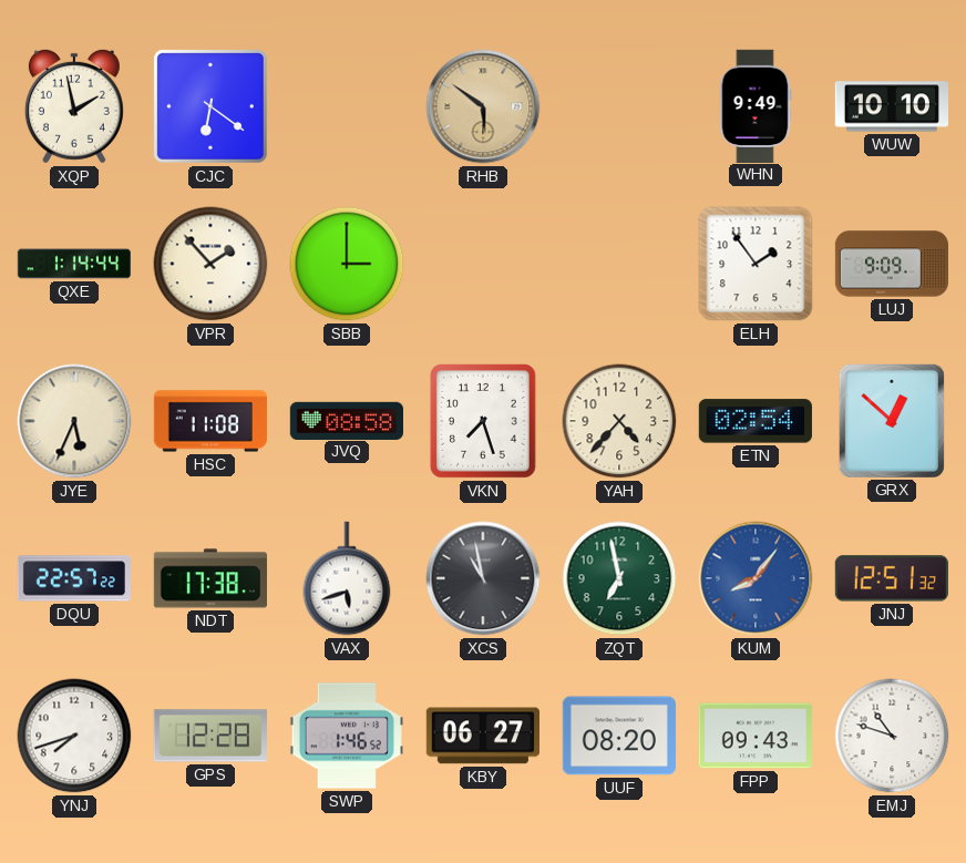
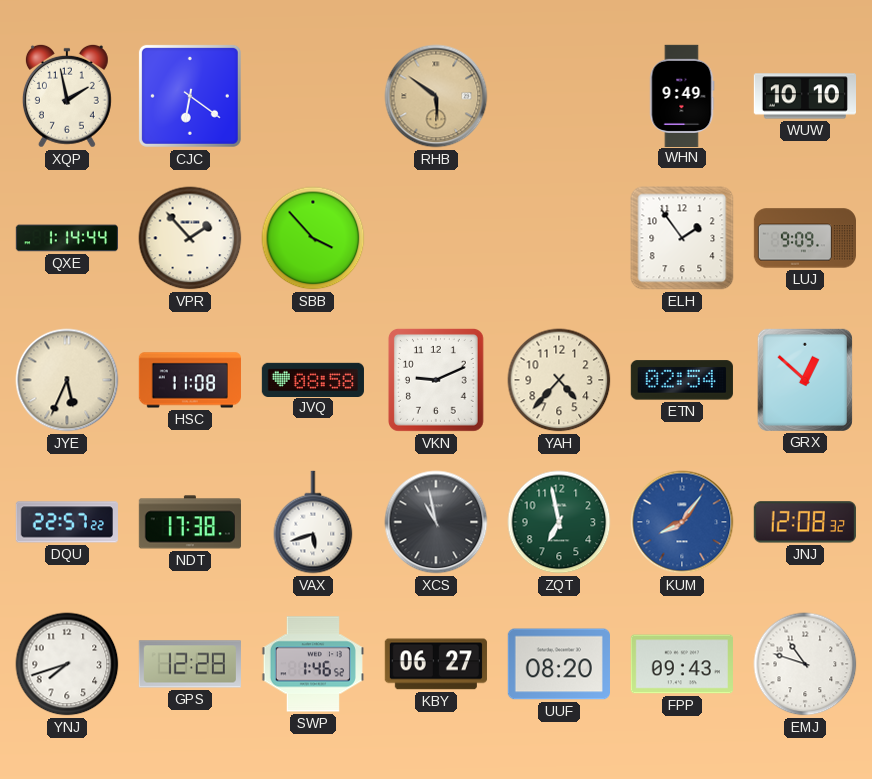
SBB: 3:00 -> 3:53
VKN: 7:27 -> 9:11
JNJ: 12:51 -> 12:08
